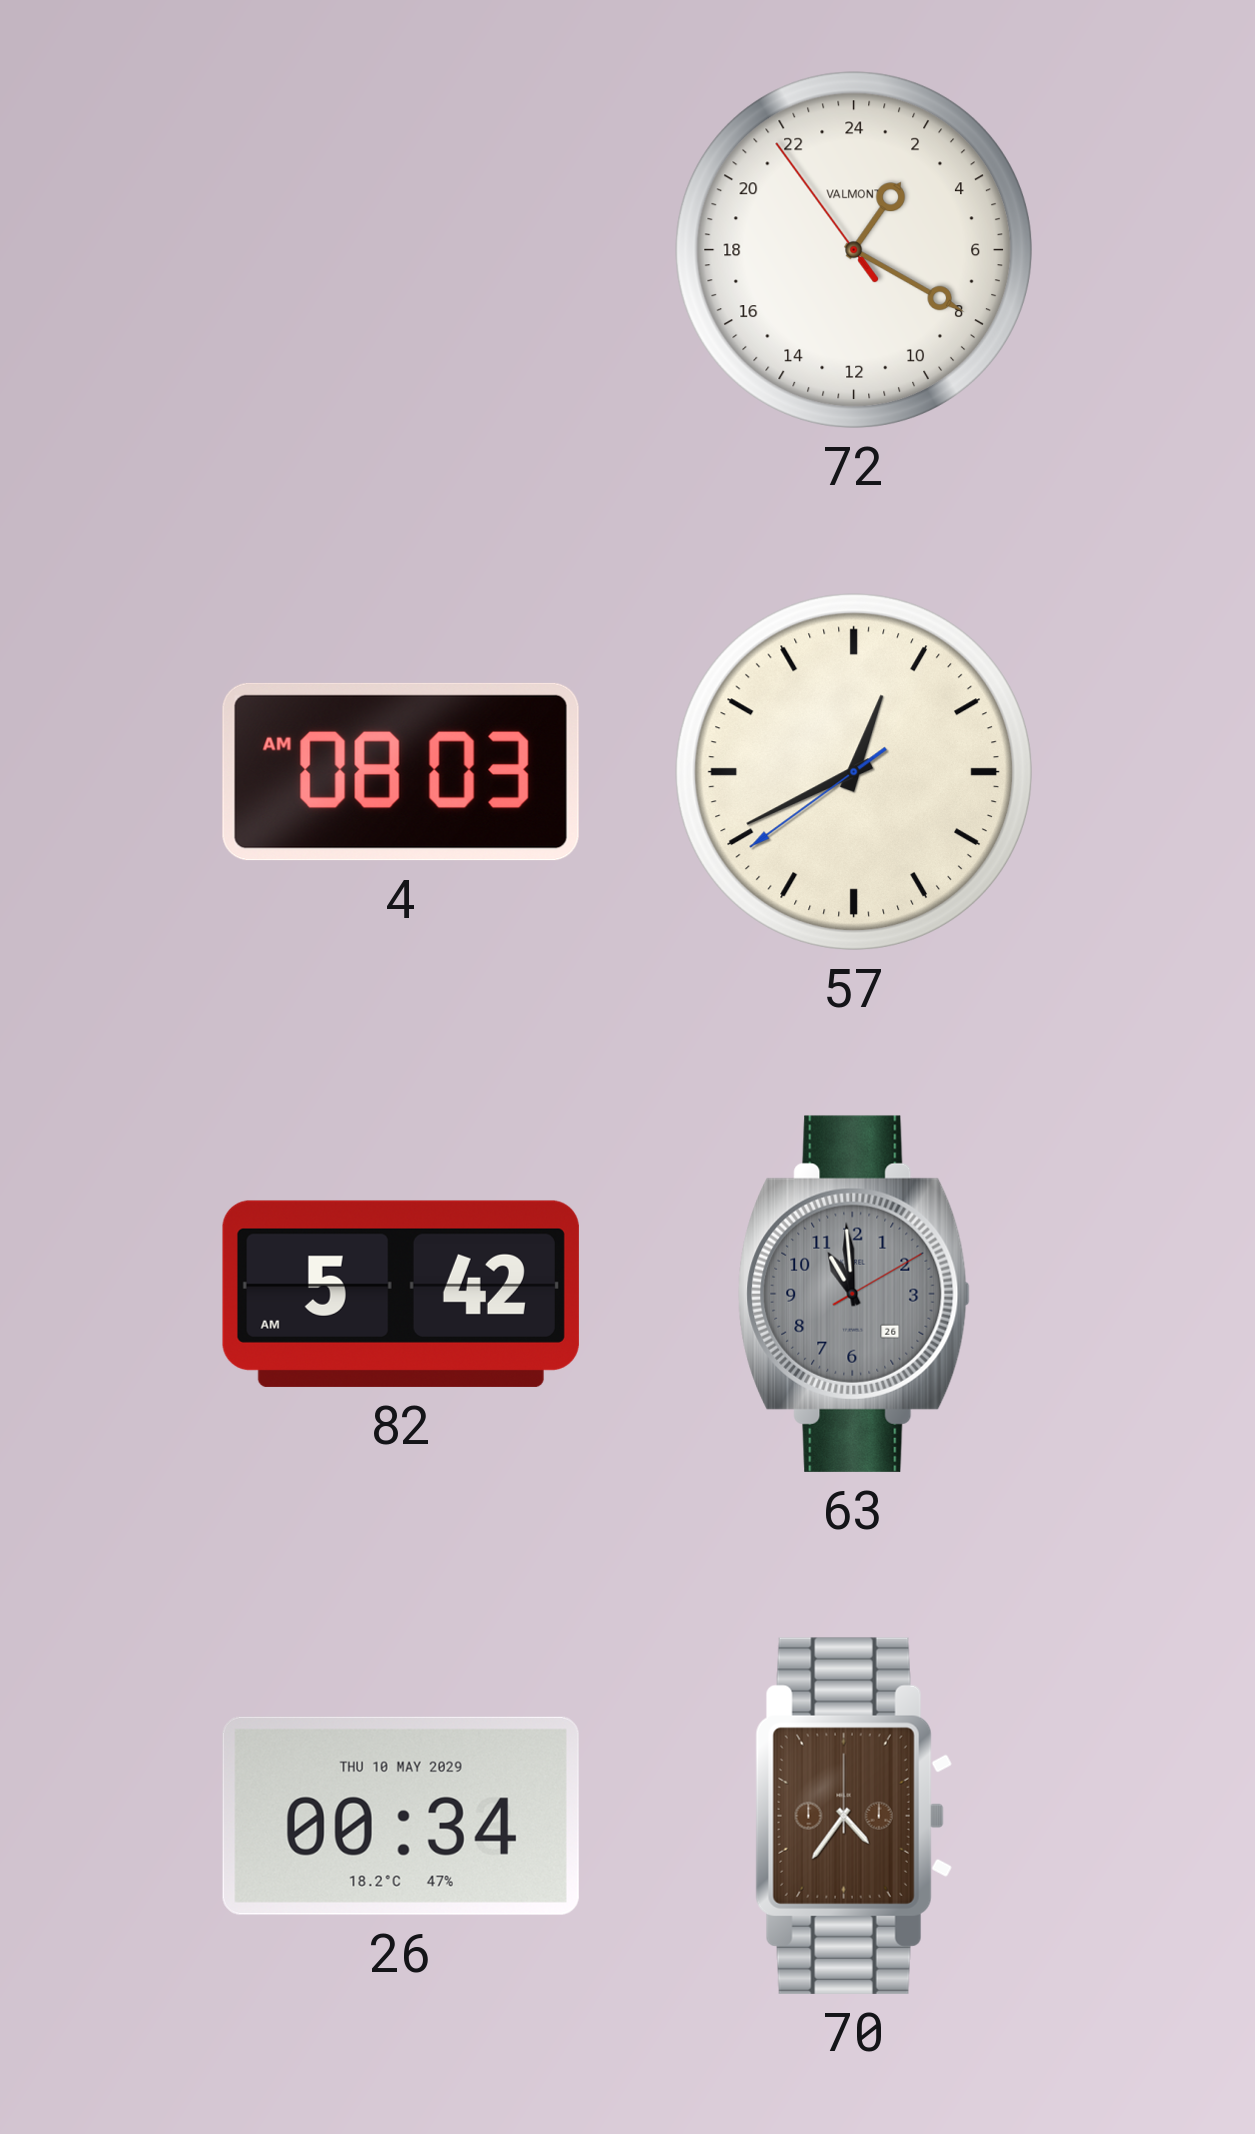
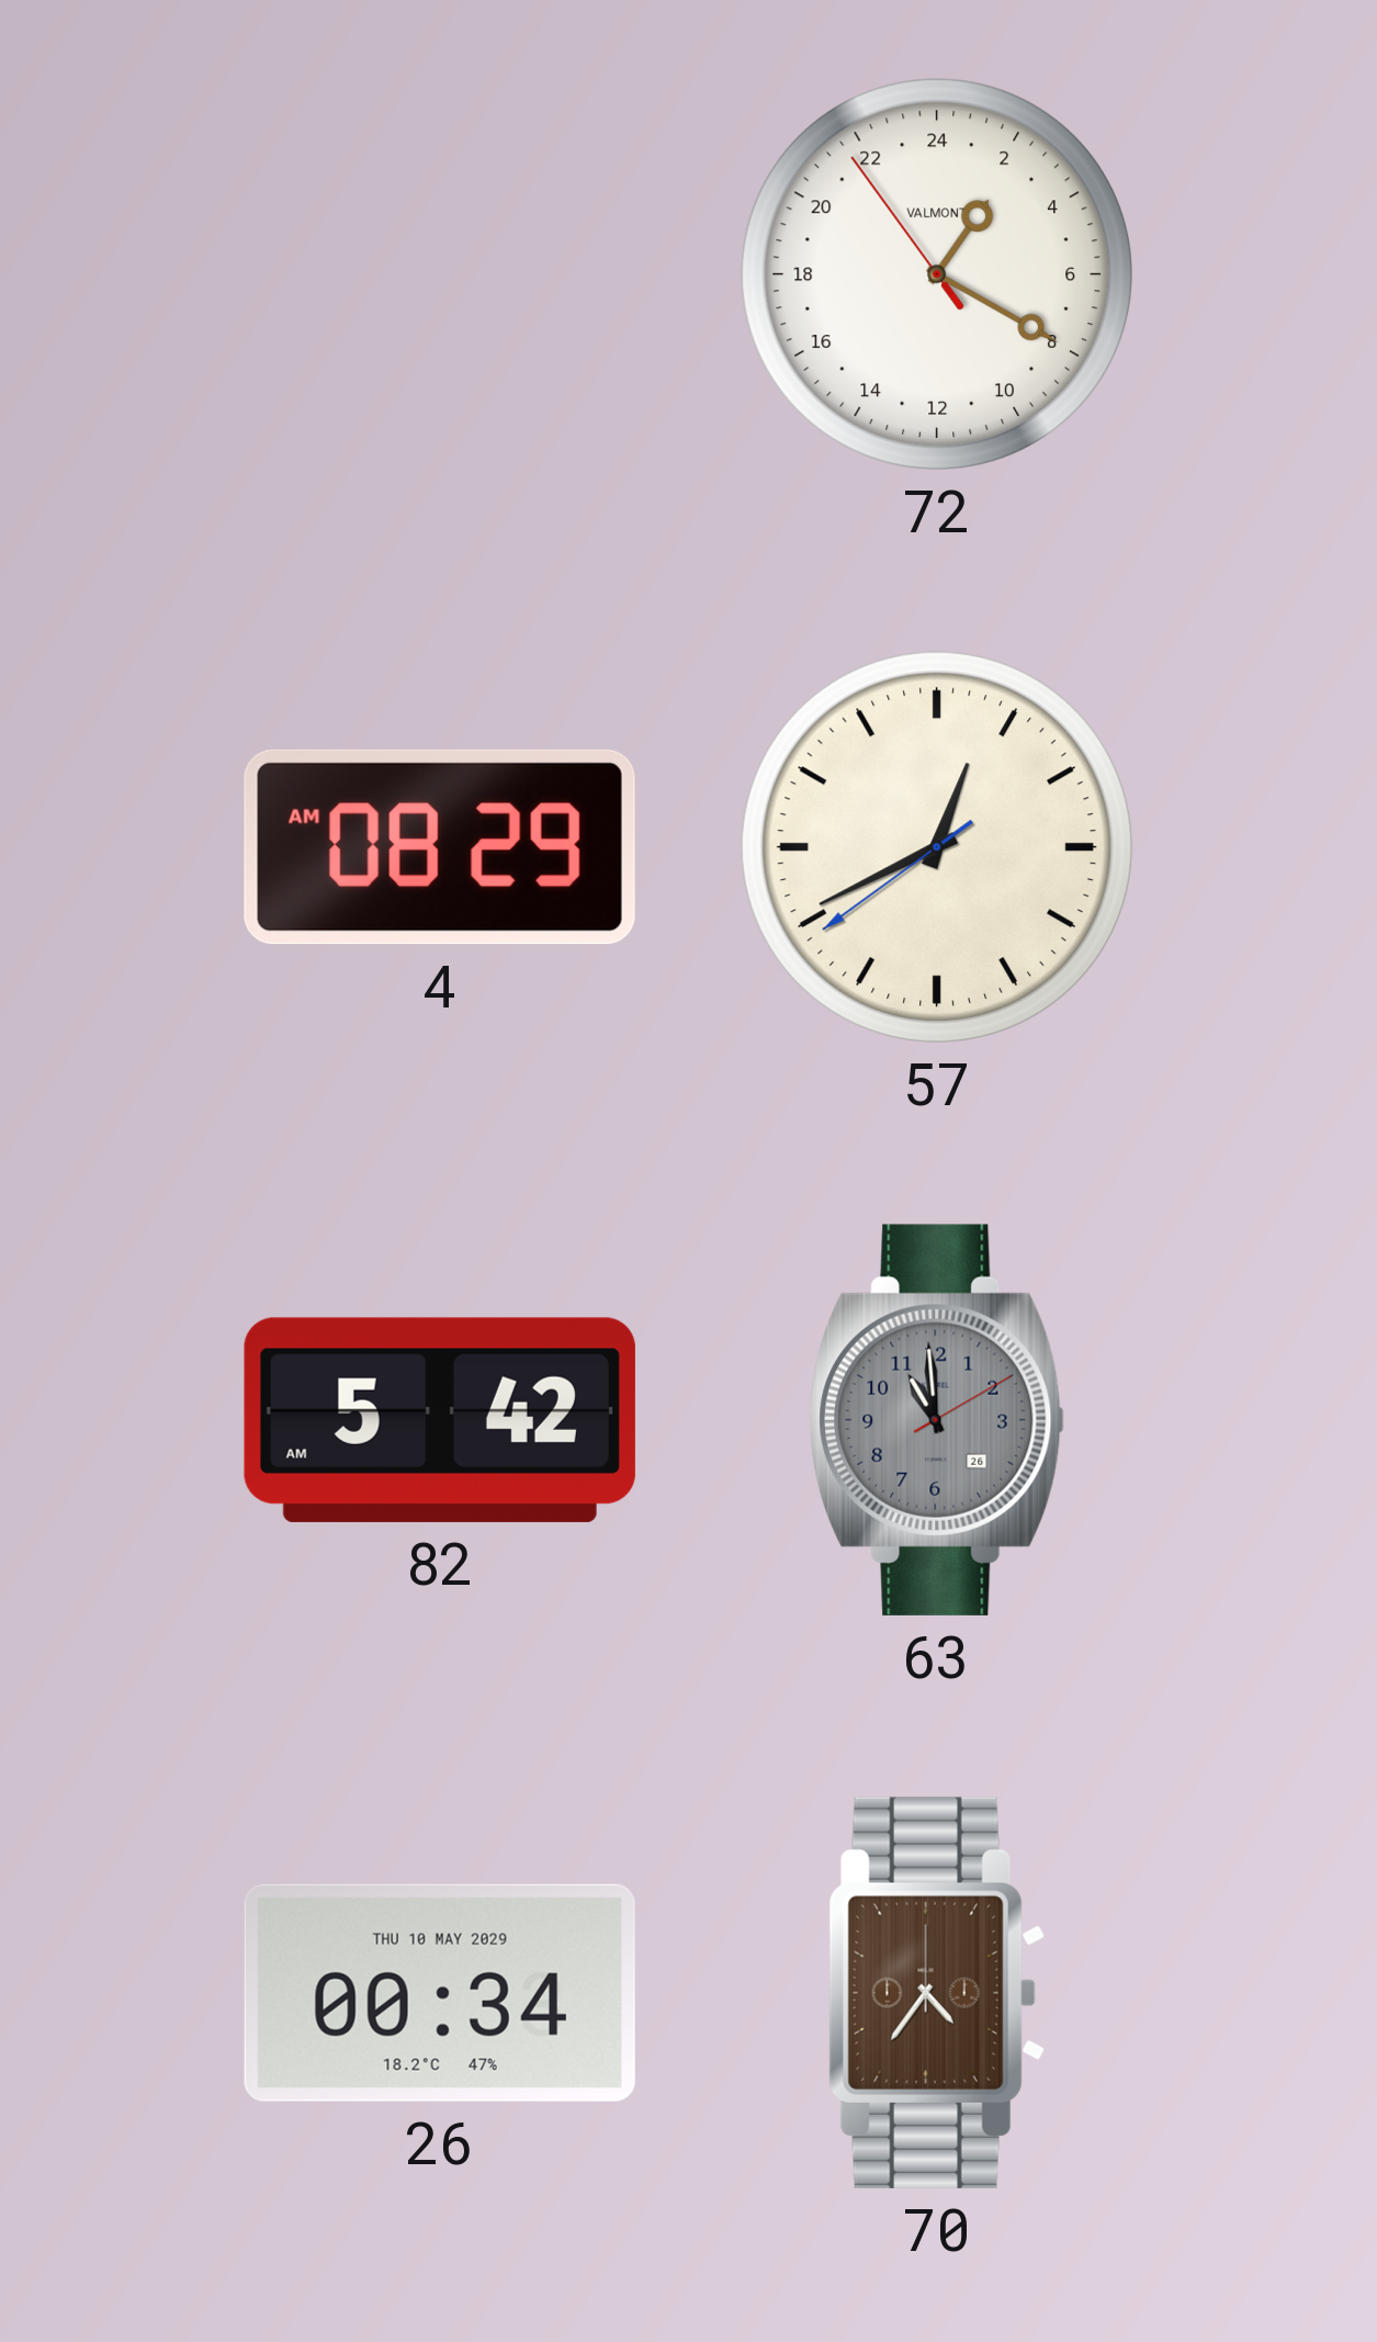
4: 08:03 -> 08:29
